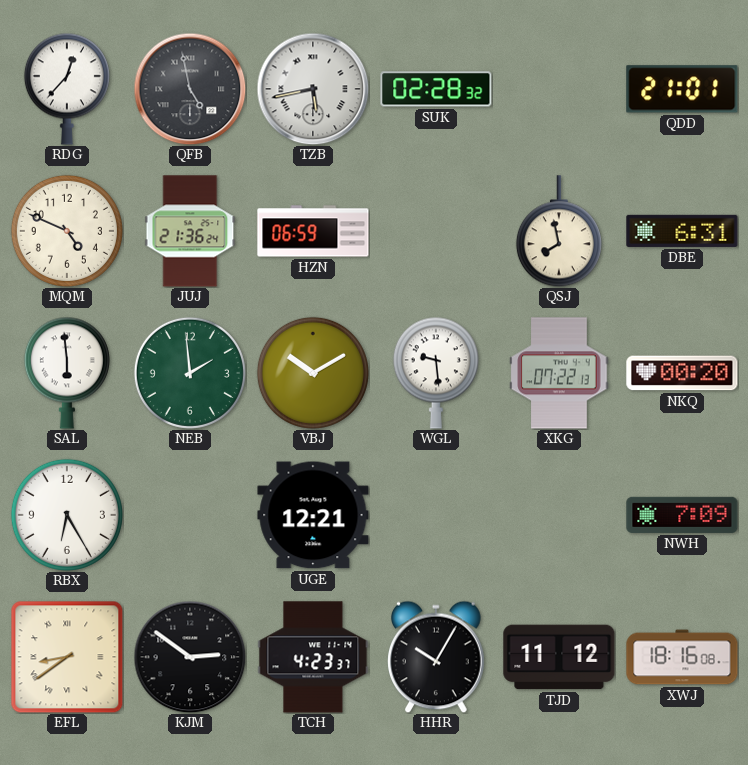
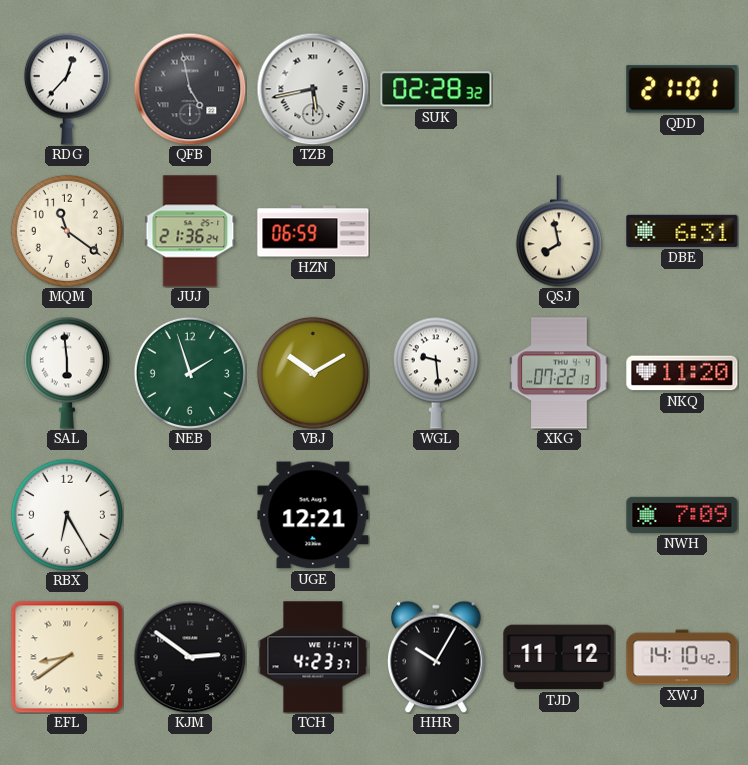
MQM: 4:49 -> 11:21
NEB: 1:59 -> 1:57
NKQ: 00:20 -> 11:20
XWJ: 18:16 -> 14:10
